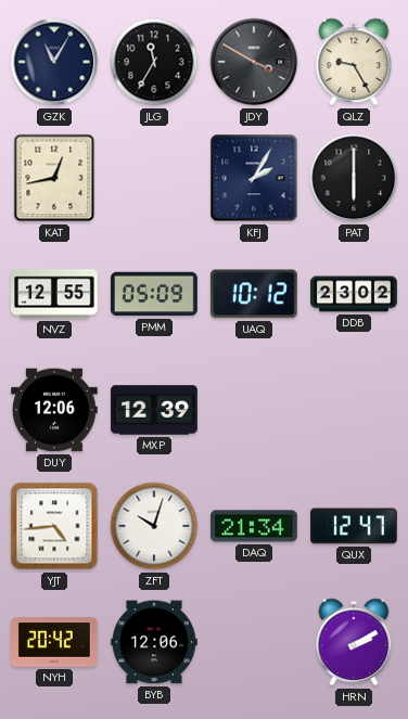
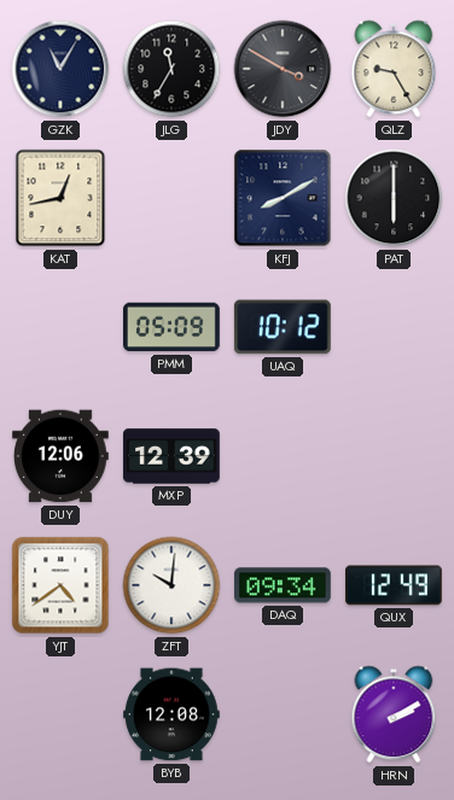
KFJ: 2:05 -> 8:10
NVZ: 12:55 -> none
DDB: 23:02 -> none
YJT: 4:44 -> 4:39
ZFT: 10:03 -> 10:01
DAQ: 21:34 -> 09:34
QUX: 12:47 -> 12:49
NYH: 20:42 -> none
BYB: 12:06 -> 12:08
